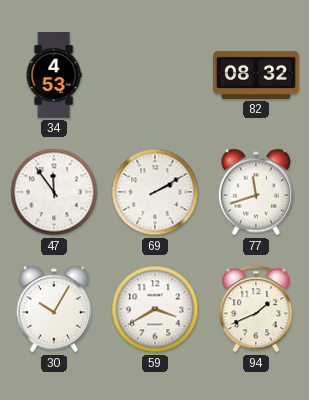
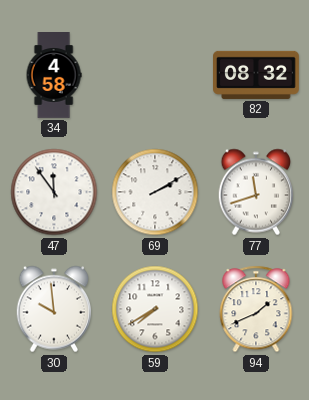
34: 4:53 -> 4:58
30: 10:05 -> 9:59
59: 3:40 -> 7:40
